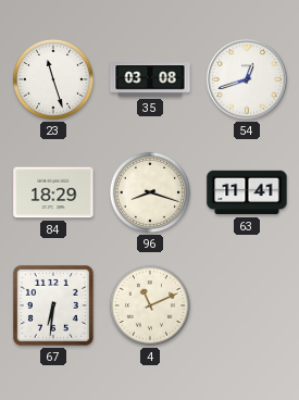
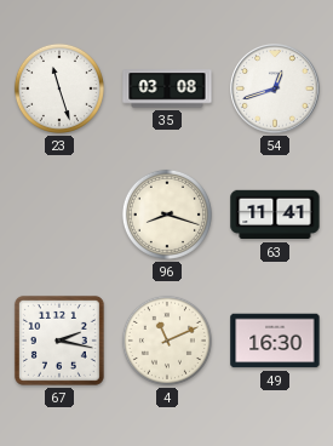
84: 18:29 -> none
67: 6:31 -> 2:17
49: none -> 16:30
